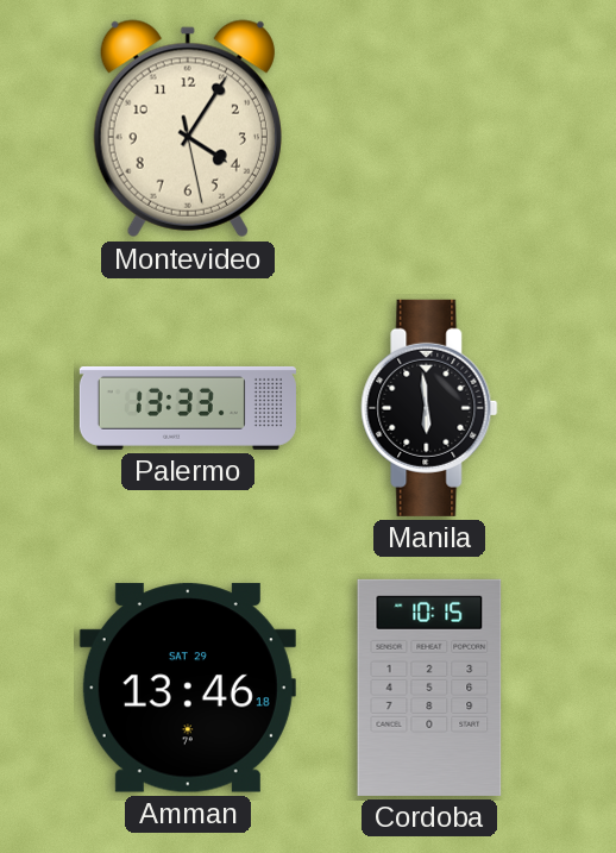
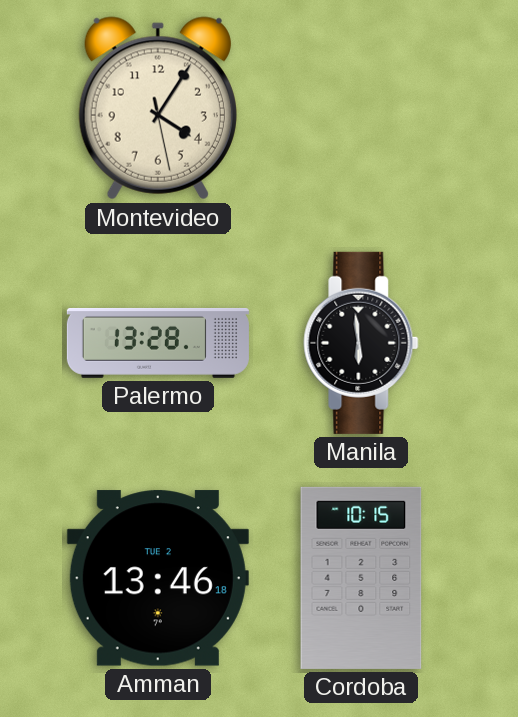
Palermo: 13:33 -> 13:28
Amman date: SAT 29 -> TUE 2
